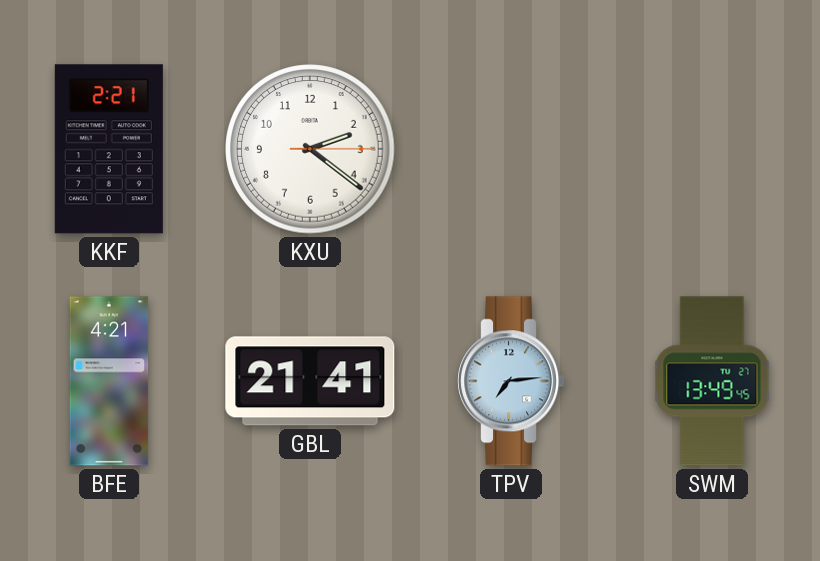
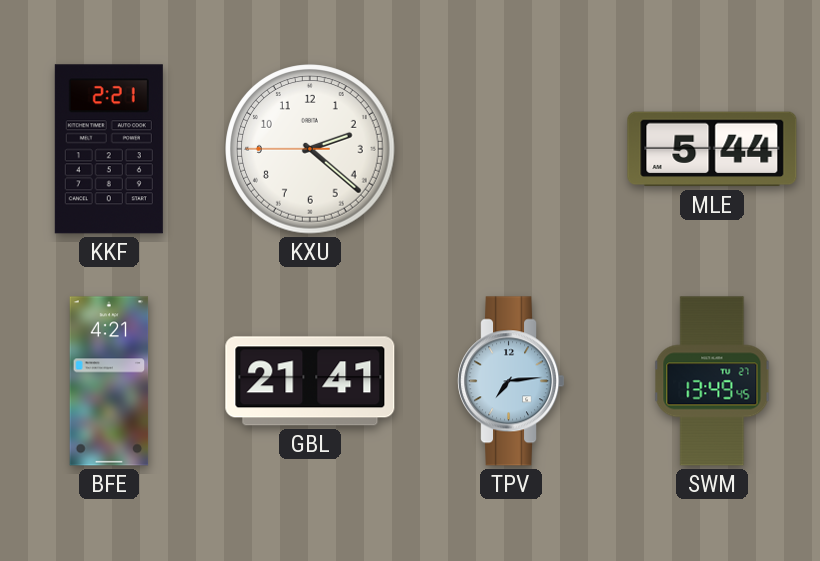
KXU: 2:21:15 -> 2:21:45
MLE: none -> 5:44
